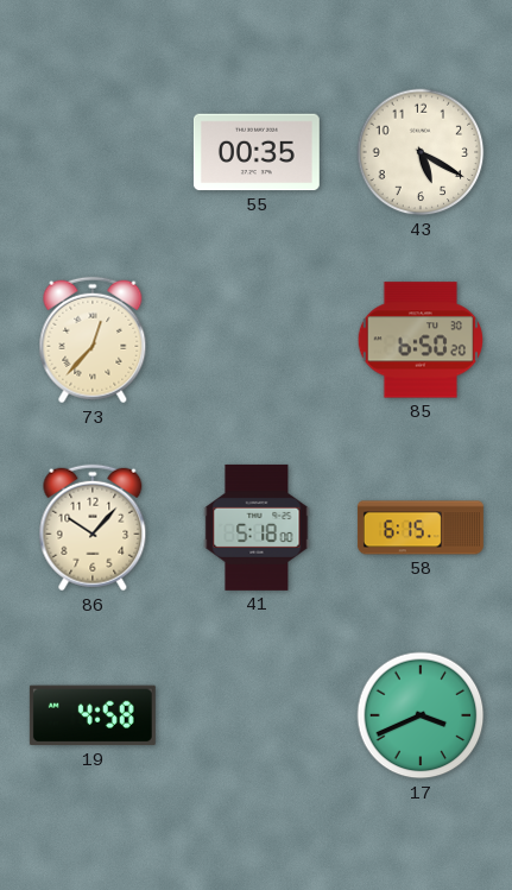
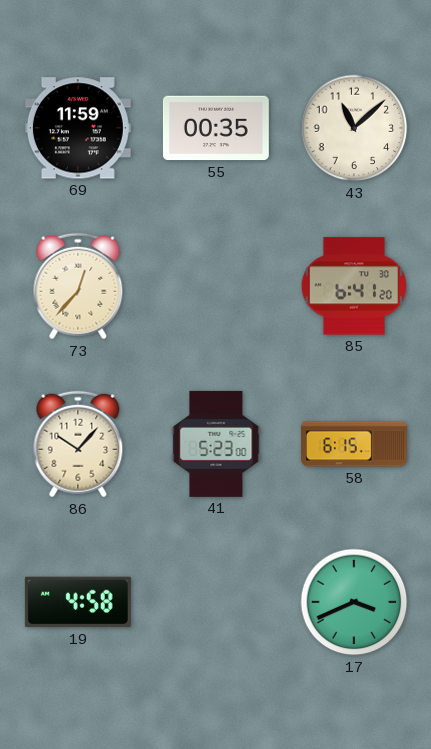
69: none -> 11:59
43: 5:20 -> 11:08
85: 6:50 -> 6:41
41: 5:18 -> 5:23
